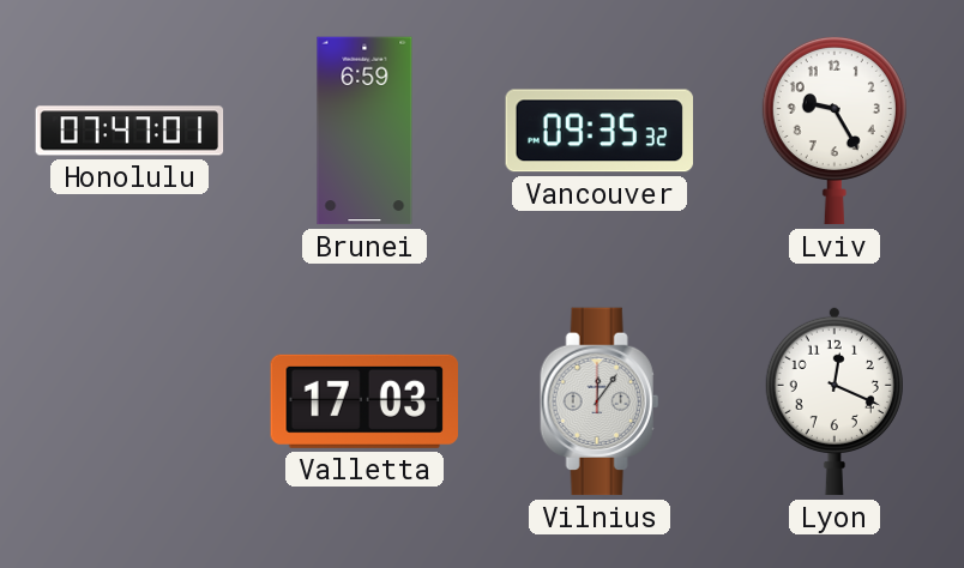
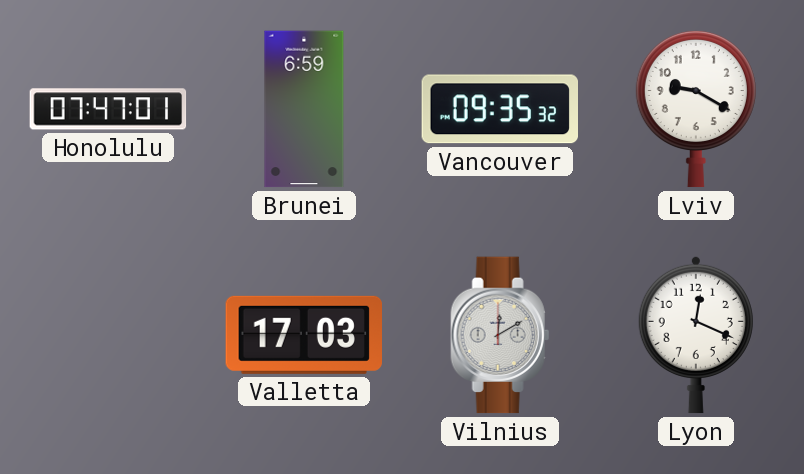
Lviv: 9:25 -> 9:20
Vilnius: 12:06 -> 12:10
